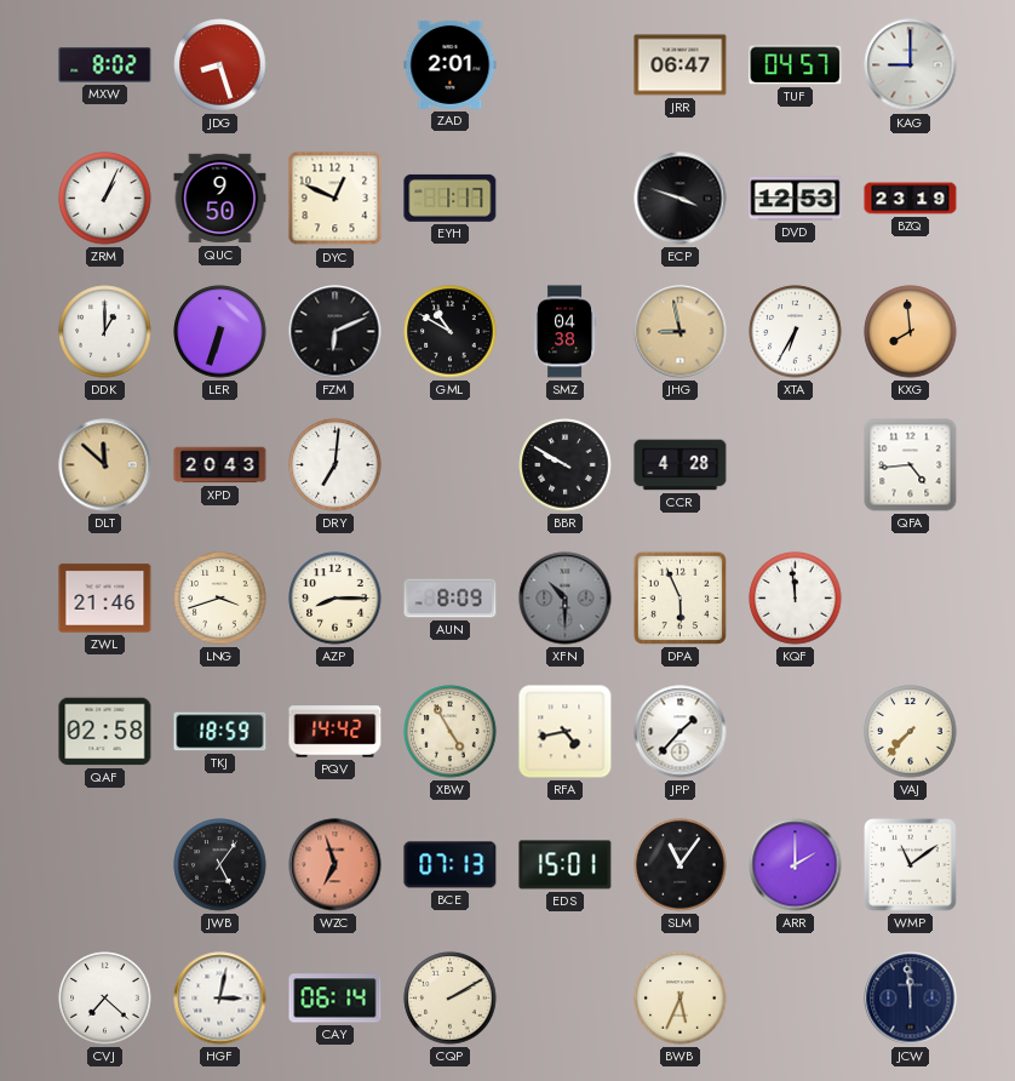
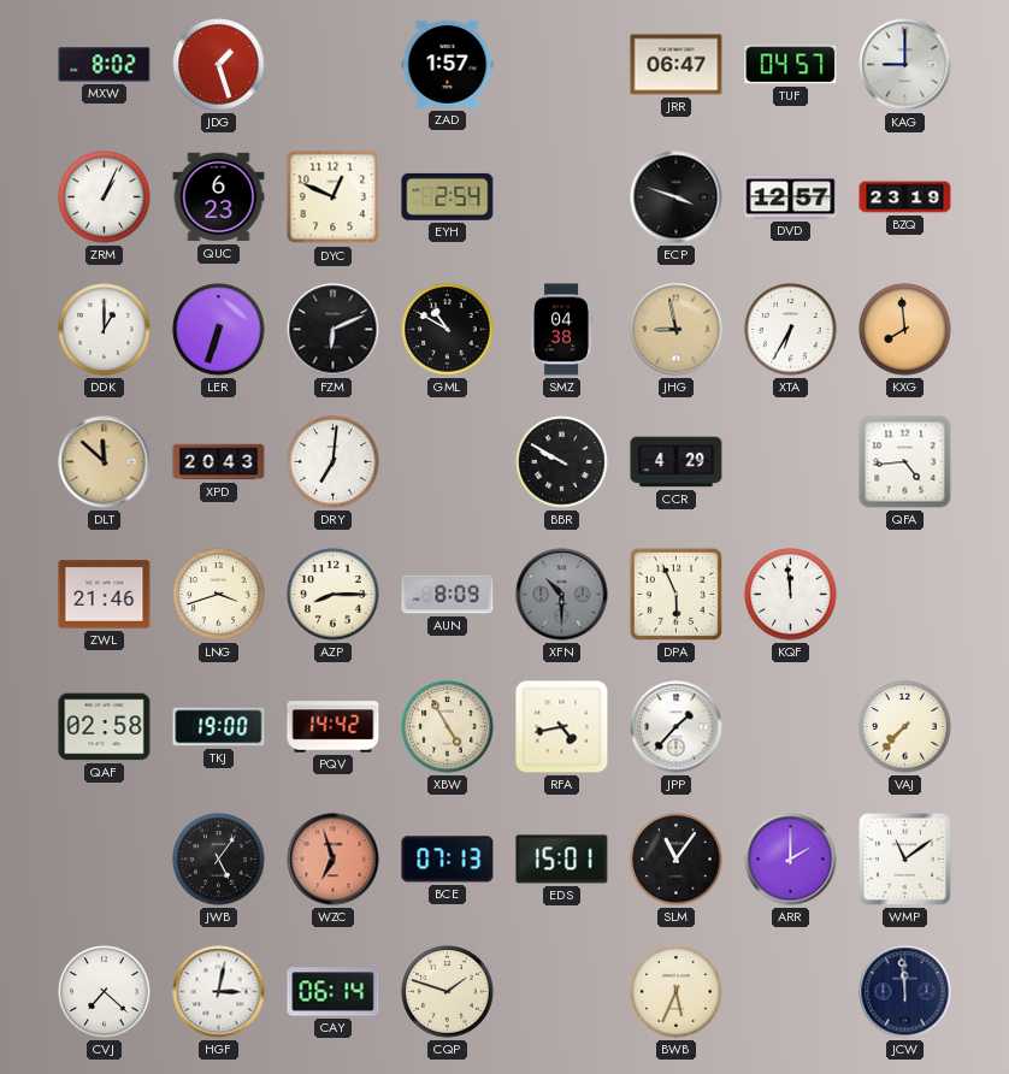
JDG: 8:27 -> 1:27
ZAD: 2:01 -> 1:57
QUC: 9:50 -> 6:23
EYH: 1:17 -> 2:54
DVD: 12:53 -> 12:57
CCR: 4:28 -> 4:29
TKJ: 18:59 -> 19:00
CQP: 2:10 -> 1:48
